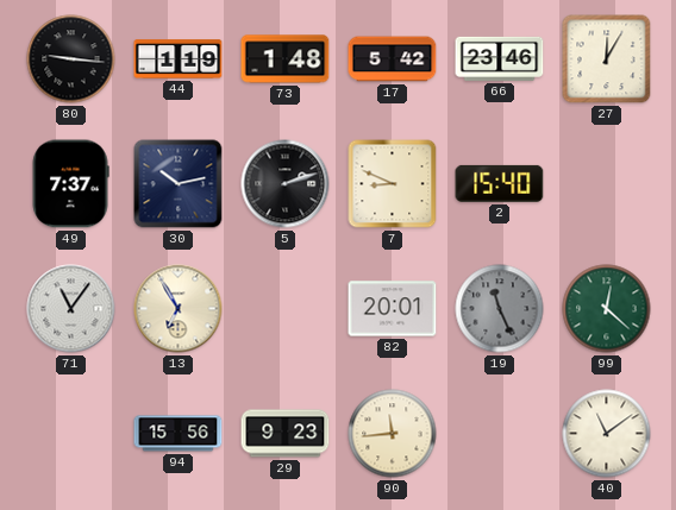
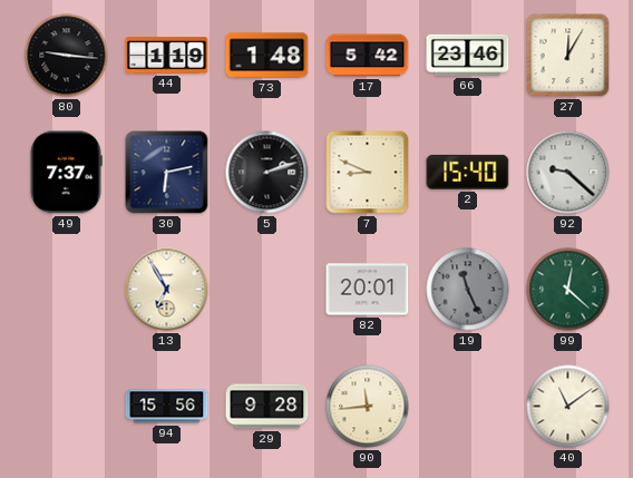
30: 10:13 -> 6:13
92: none -> 9:22
71: 11:06 -> none
29: 9:23 -> 9:28
